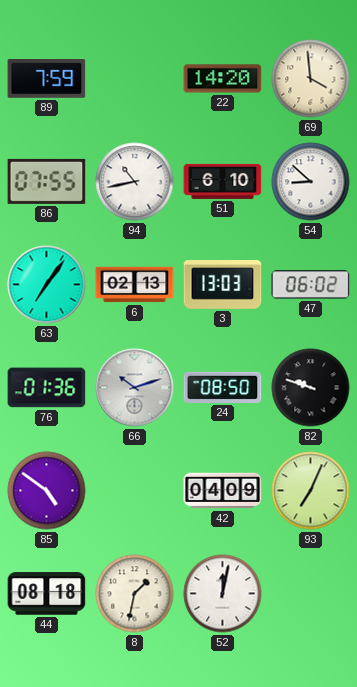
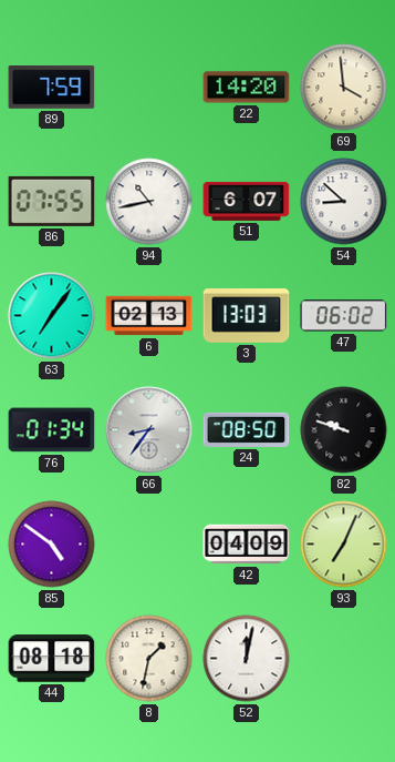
51: 6:10 -> 6:07
76: 01:36 -> 01:34
66: 10:12 -> 8:36
